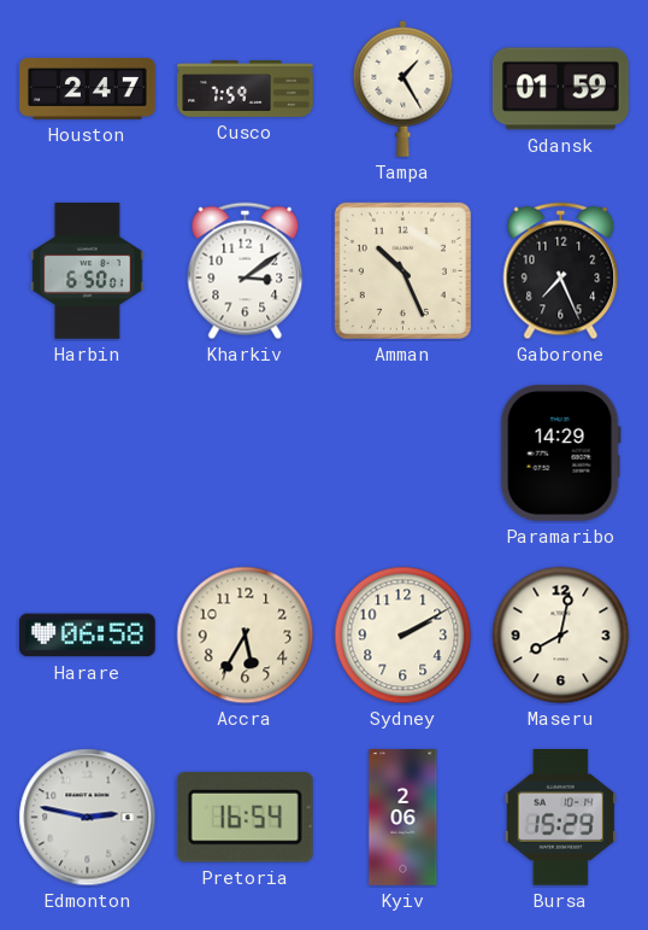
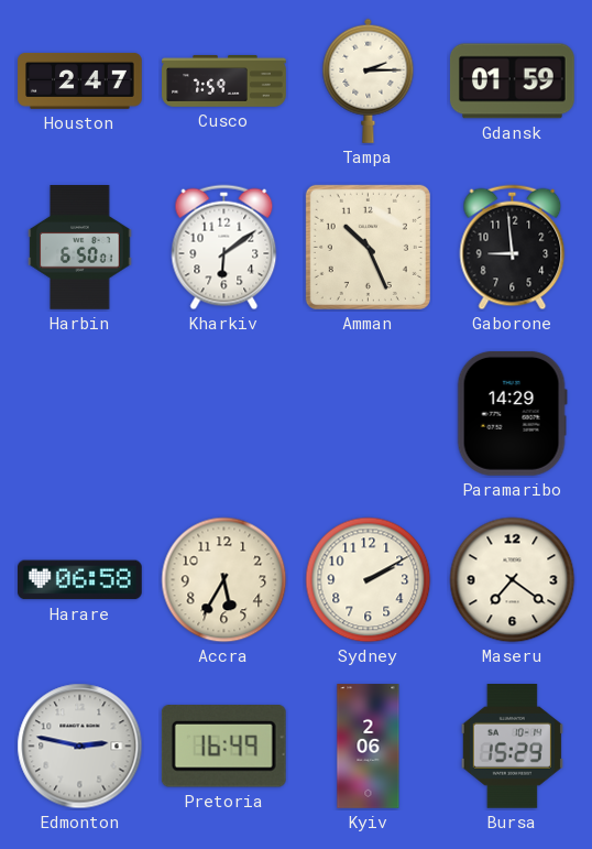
Tampa: 1:25 -> 2:15
Kharkiv: 3:09 -> 6:09
Gaborone: 7:26 -> 8:59
Maseru: 8:02 -> 7:21
Pretoria: 16:54 -> 16:49
